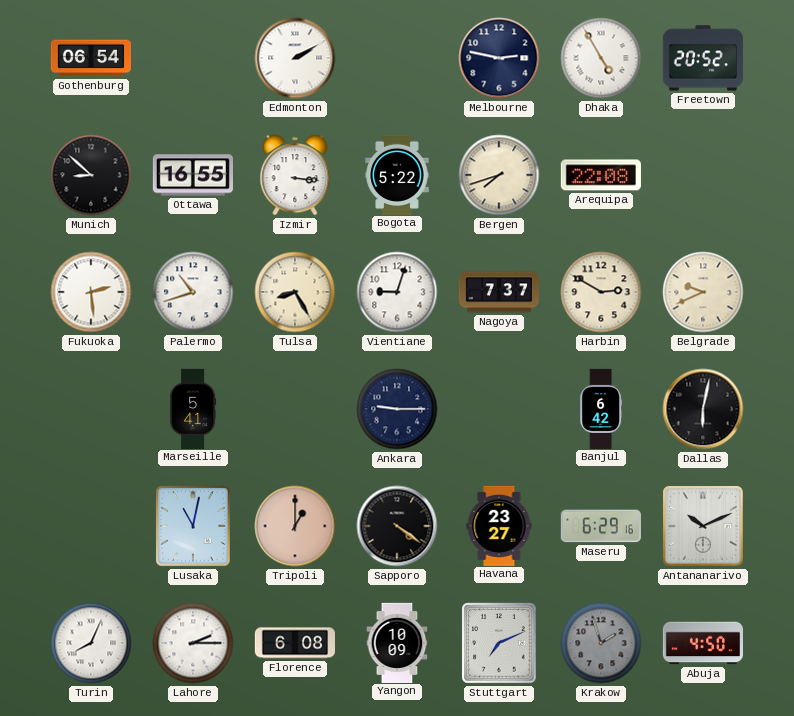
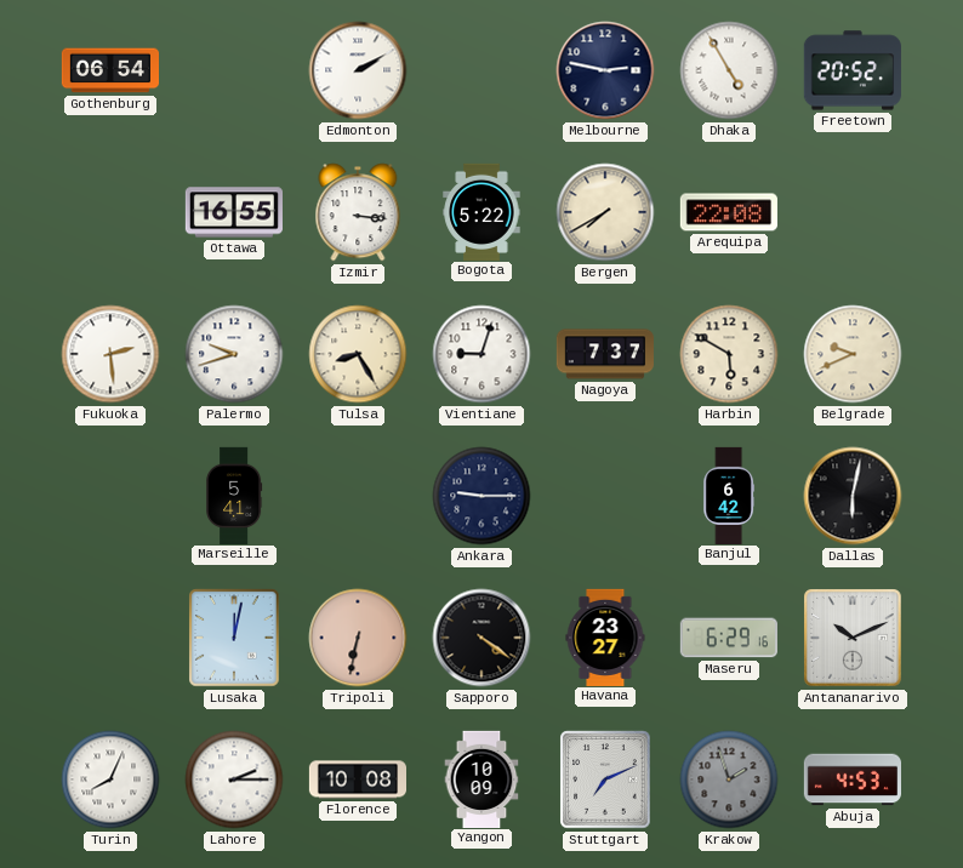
Munich: 8:52 -> none
Bergen: 7:42 -> 7:40
Palermo: 10:42 -> 9:42
Harbin: 2:50 -> 5:50
Lusaka: 11:02 -> 12:02
Tripoli: 1:00 -> 6:32
Florence: 6:08 -> 10:08
Abuja: 4:50 -> 4:53
